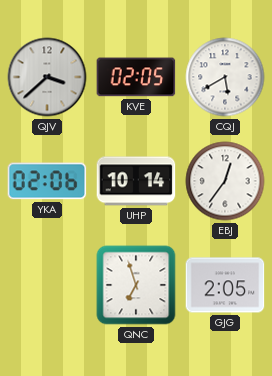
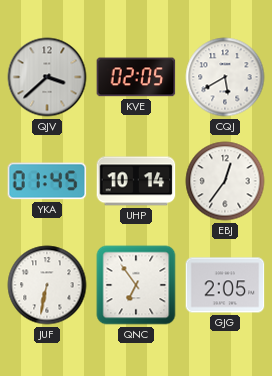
YKA: 02:06 -> 01:45
JUF: none -> 6:32
QNC: 6:57 -> 6:54
